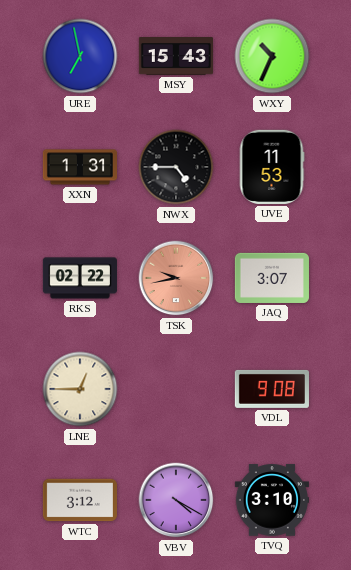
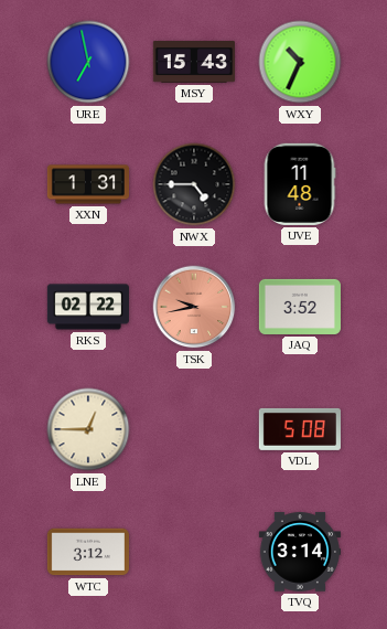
UVE: 11:53 -> 11:48
JAQ: 3:07 -> 3:52
VDL: 9:08 -> 5:08
VBV: 4:20 -> none
TVQ: 3:10 -> 3:14
